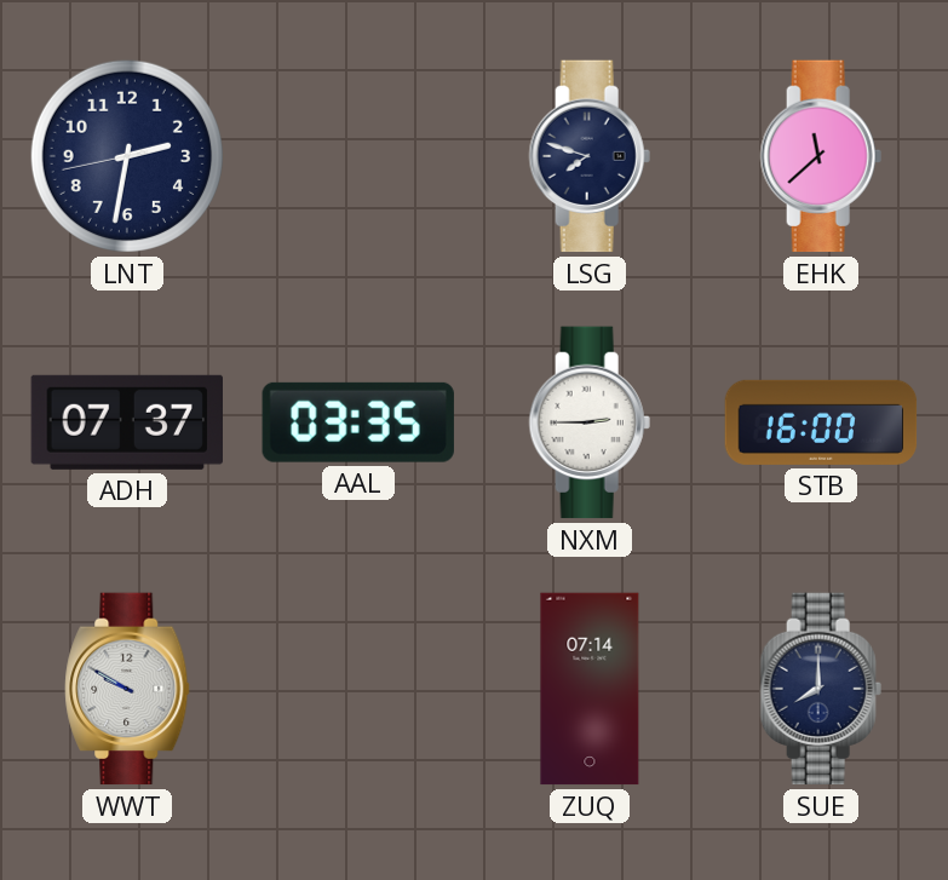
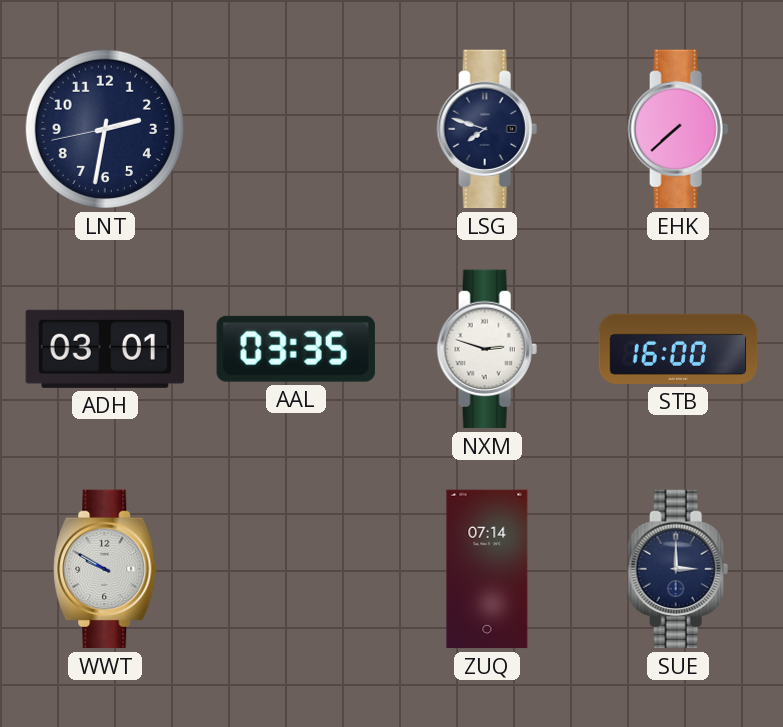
EHK: 11:38 -> 7:38
ADH: 07:37 -> 03:01
NXM: 2:45 -> 2:48
SUE: 8:00 -> 3:00
